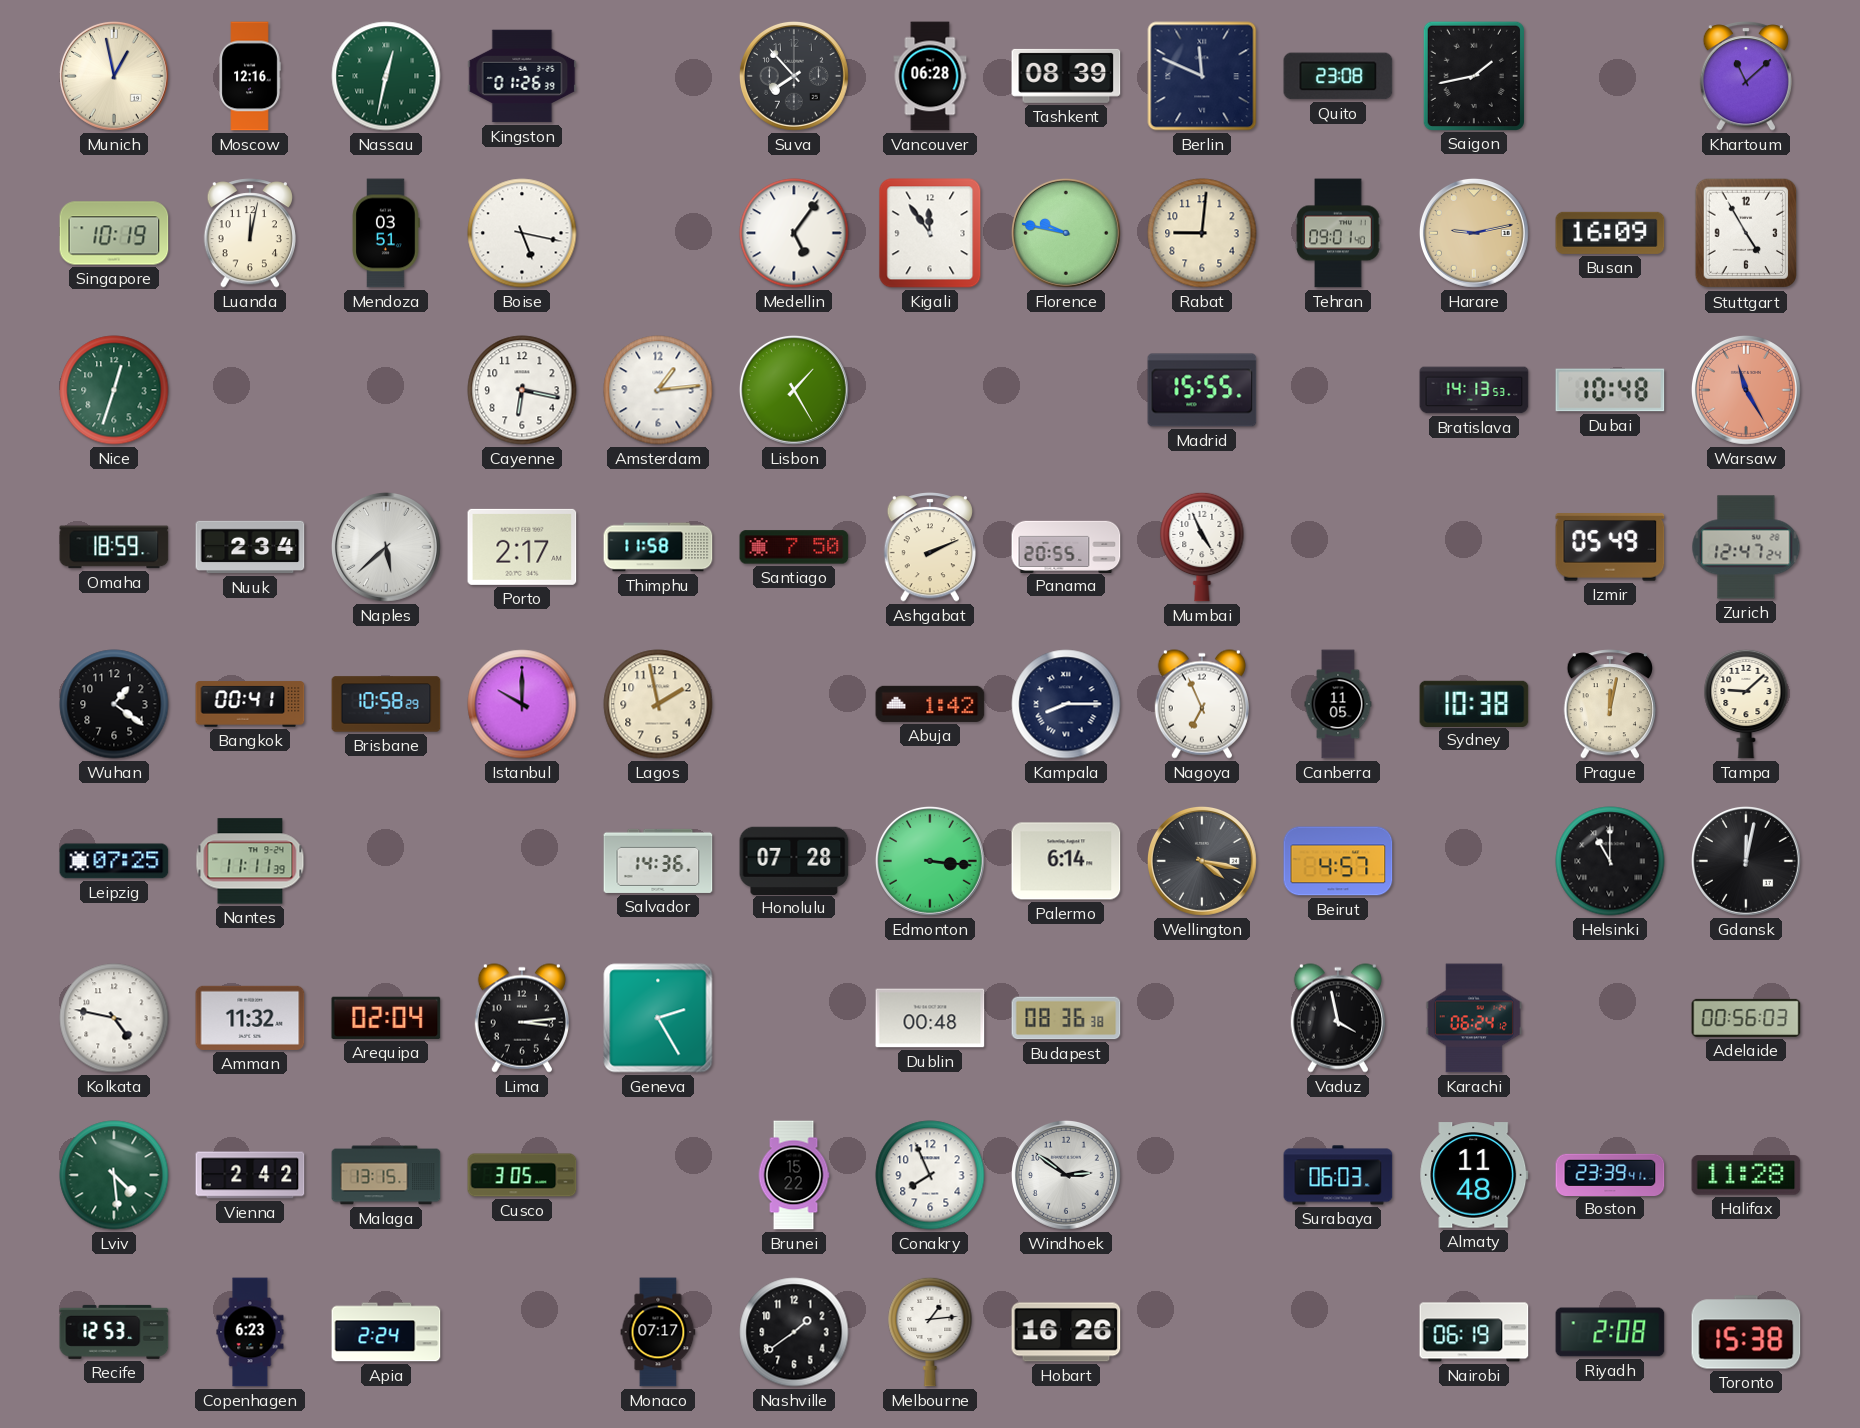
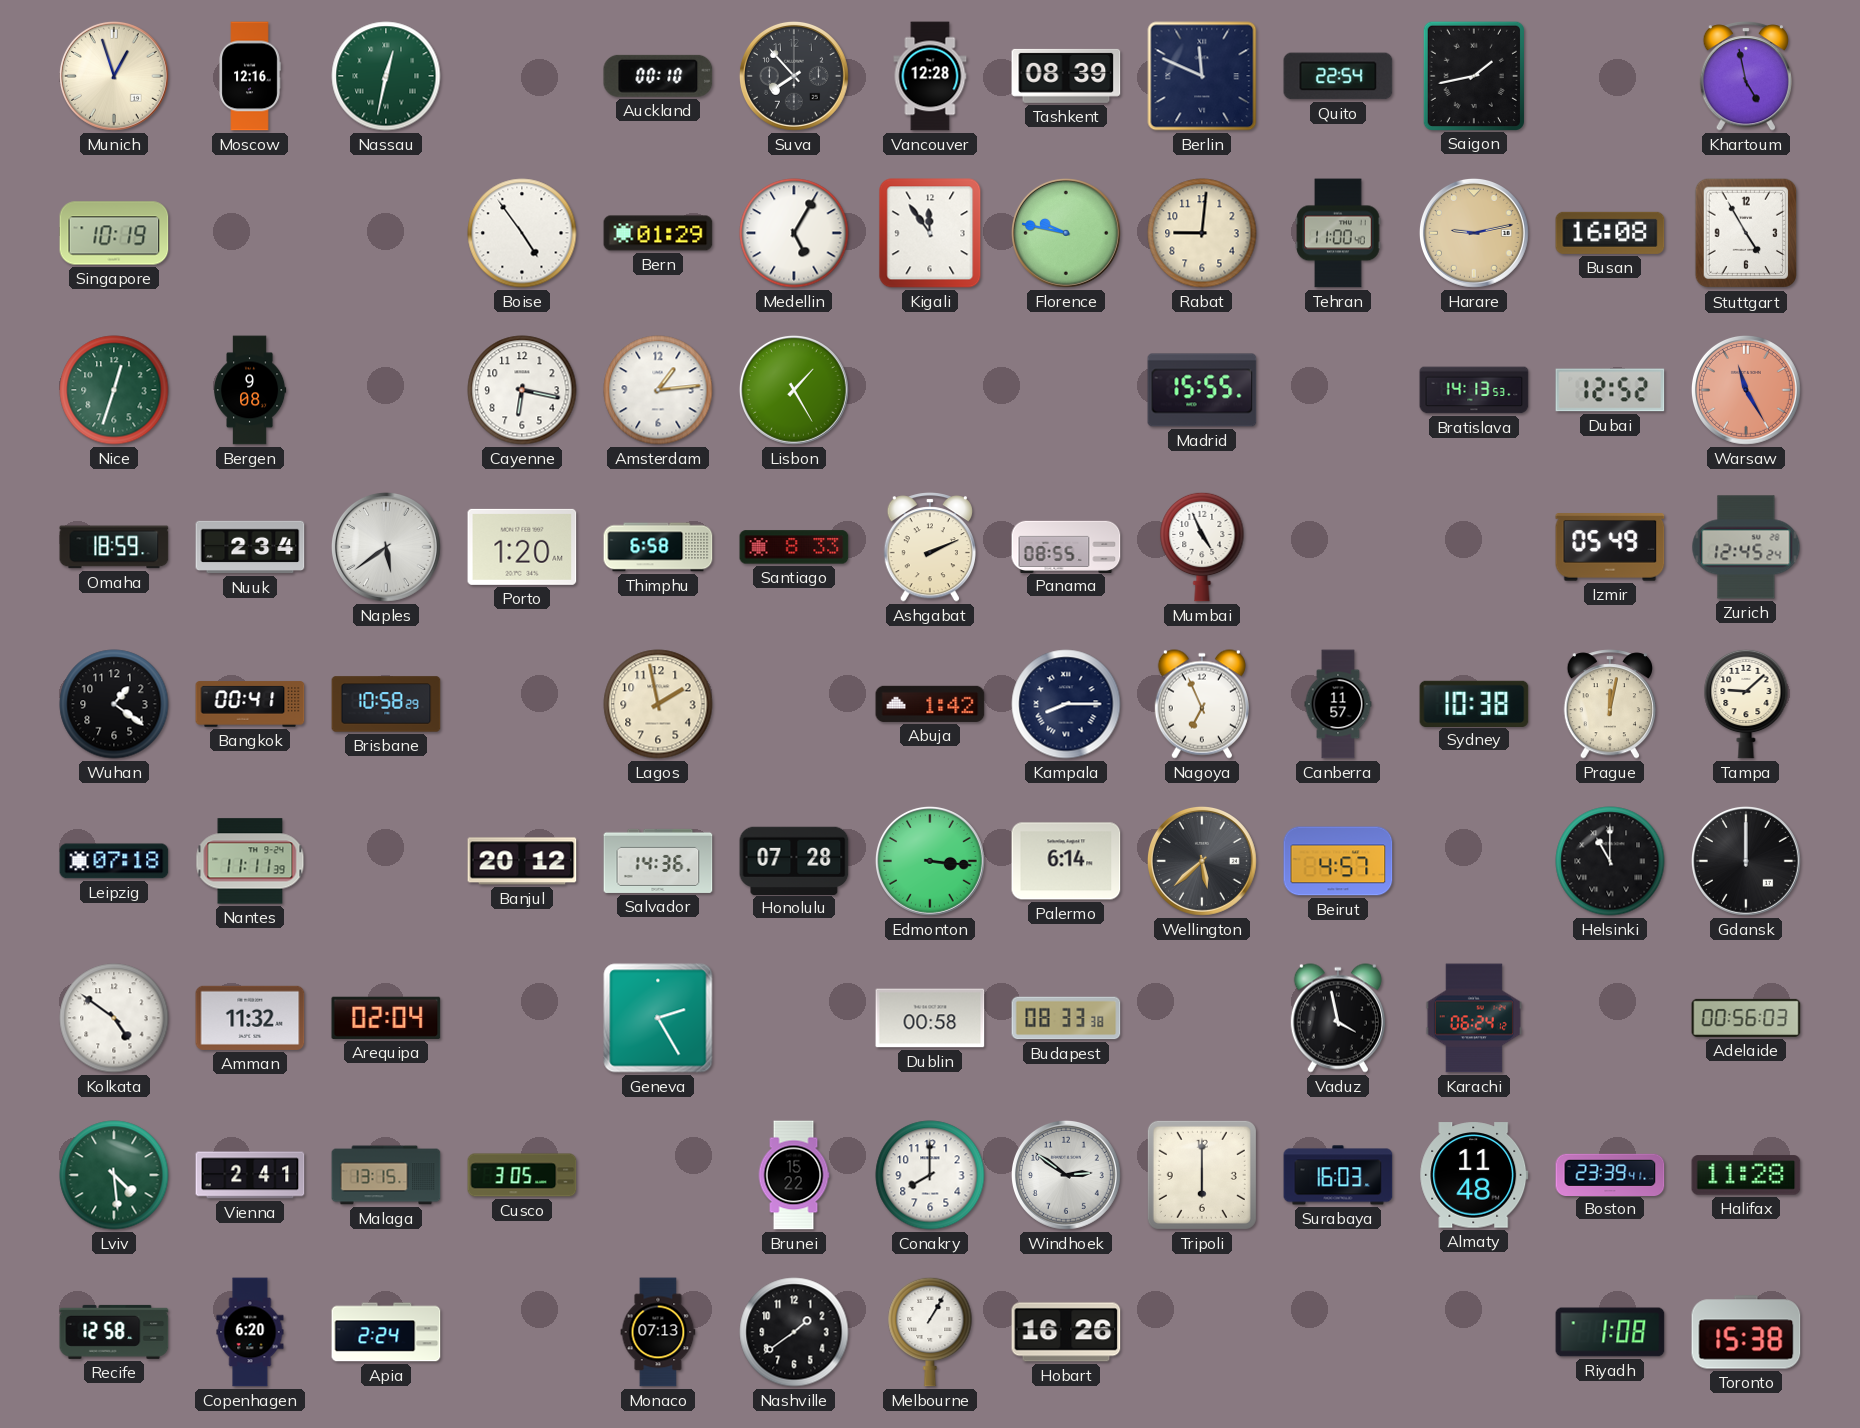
Munich: 12:58 -> 12:57
Kingston: 01:26 -> none
Auckland: none -> 00:10
Vancouver: 06:28 -> 12:28
Quito: 23:08 -> 22:54
Khartoum: 11:08 -> 4:58
Luanda: 12:02 -> none
Mendoza: 03:51 -> none
Boise: 5:17 -> 4:54
Bern: none -> 01:29
Medellin: 5:06 -> 5:05
Tehran: 09:01 -> 11:00
Busan: 16:09 -> 16:08
Bergen: none -> 9:08
Dubai: 10:48 -> 12:52
Naples: 5:38 -> 5:39
Porto: 2:17 -> 1:20
Thimphu: 11:58 -> 6:58
Santiago: 7:50 -> 8:33
Panama: 20:55 -> 08:55
Zurich: 12:47 -> 12:45
Istanbul: 10:00 -> none
Canberra: 11:05 -> 11:57
Leipzig: 07:25 -> 07:18
Banjul: none -> 20:12
Wellington: 4:17 -> 5:38
Gdansk: 12:02 -> 12:00
Kolkata: 4:47 -> 4:51
Lima: 3:14 -> none
Dublin: 00:48 -> 00:58
Budapest: 08:36 -> 08:33
Vienna: 2:42 -> 2:41
Conakry: 7:56 -> 8:00
Tripoli: none -> 6:00
Surabaya: 06:03 -> 16:03
Recife: 12:53 -> 12:58
Copenhagen: 6:23 -> 6:20
Monaco: 07:17 -> 07:13
Melbourne: 1:14 -> 1:05
Nairobi: 06:19 -> none
Riyadh: 2:08 -> 1:08
